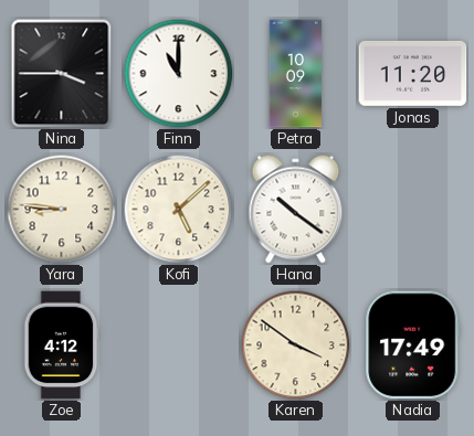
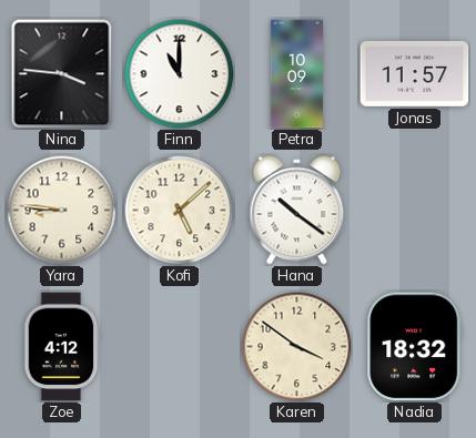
Nina: 3:45 -> 3:46
Jonas: 11:20 -> 11:57
Nadia: 17:49 -> 18:32
